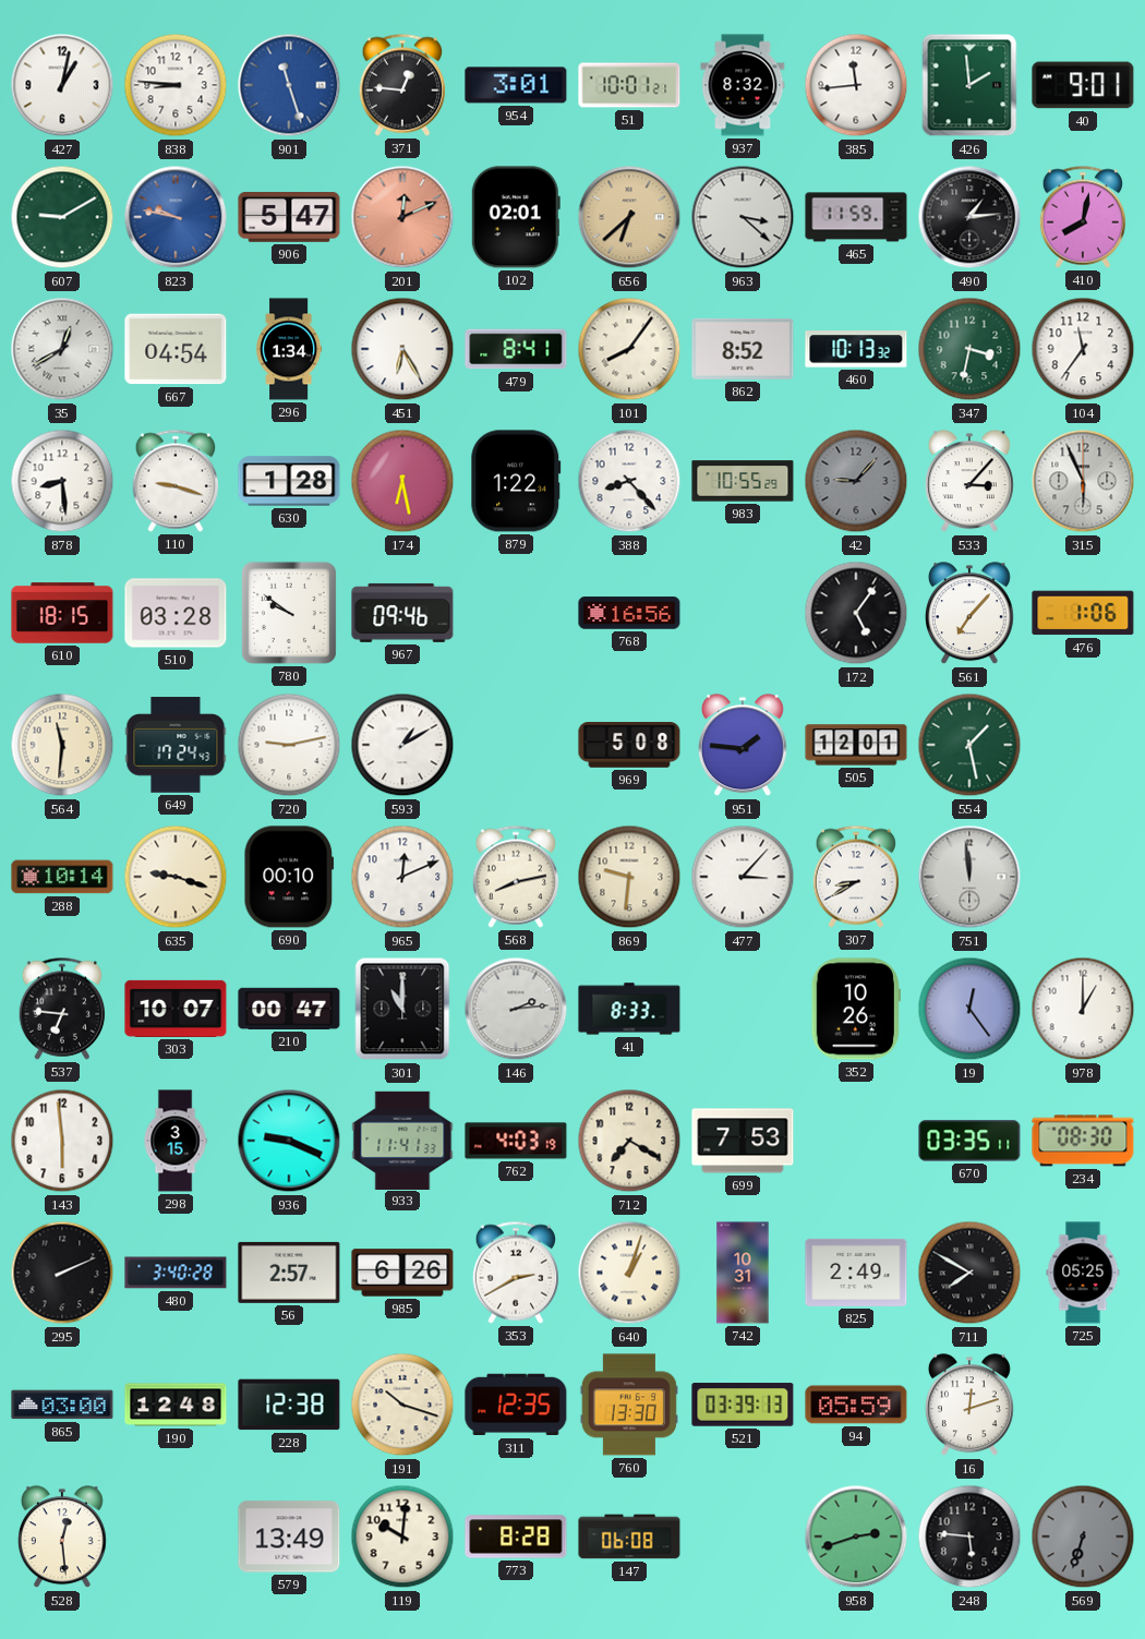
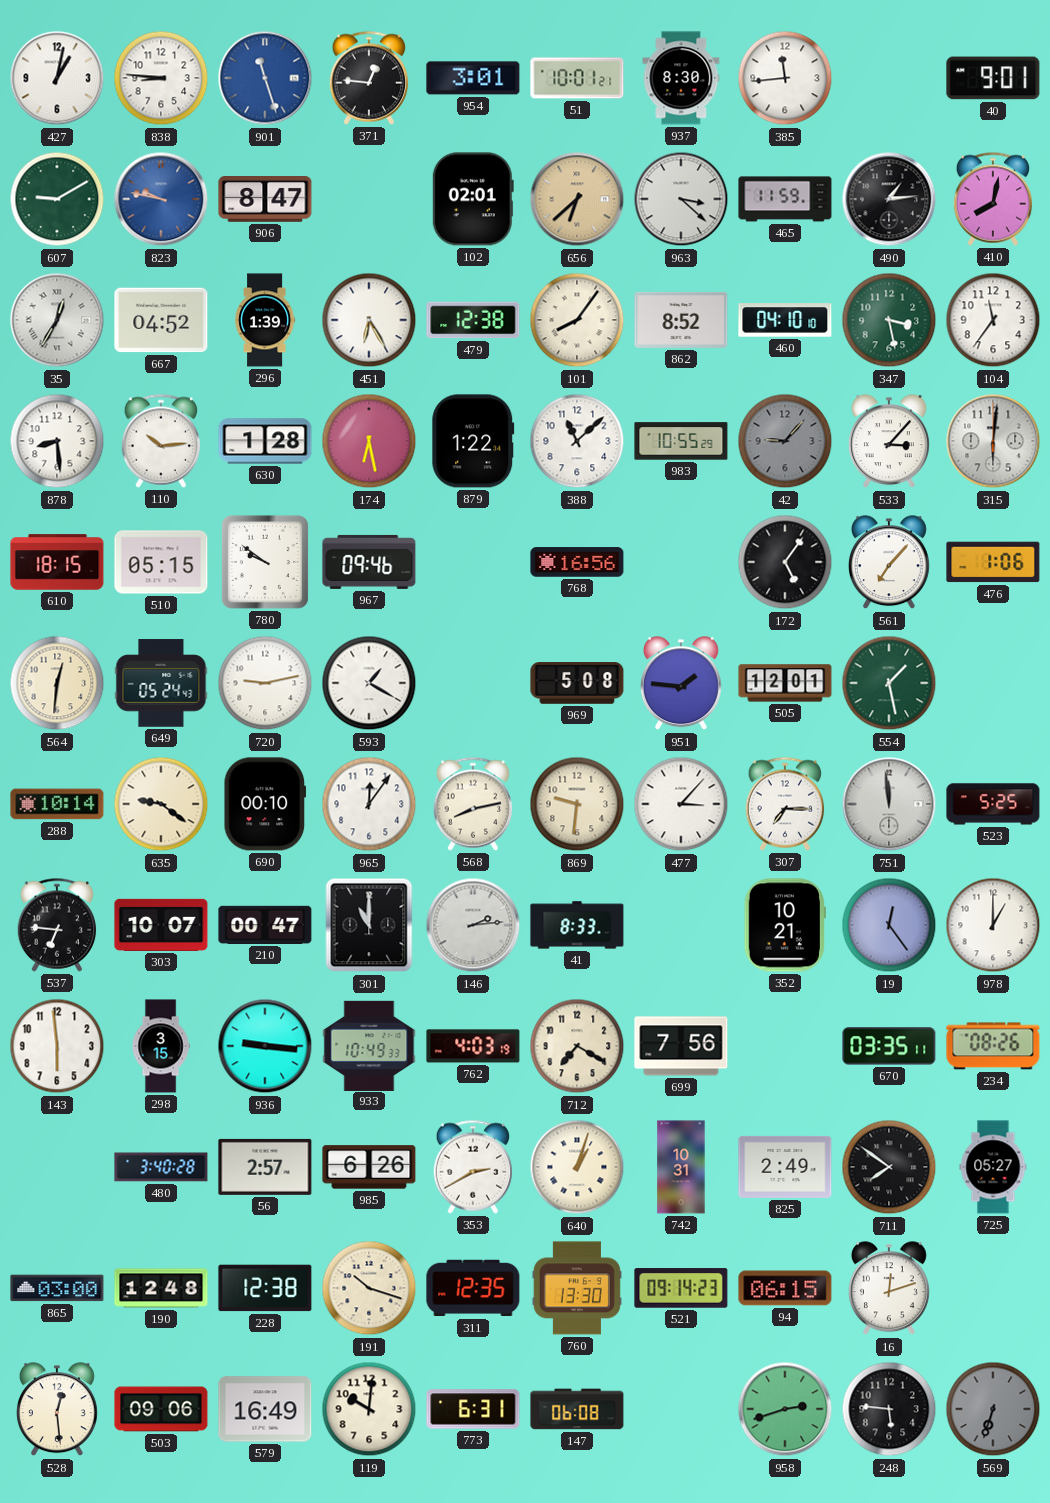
937: 8:32 -> 8:30
426: 1:59 -> none
906: 5:47 -> 8:47
201: 12:11 -> none
35: 12:40 -> 12:35
667: 04:54 -> 04:52
296: 1:34 -> 1:39
479: 8:41 -> 12:38
460: 10:13 -> 04:10
347: 3:32 -> 3:28
110: 9:18 -> 10:14
388: 8:23 -> 11:08
315: 5:56 -> 6:01
510: 03:28 -> 05:15
564: 11:31 -> 12:31
649: 17:24 -> 05:24
593: 1:10 -> 1:20
635: 9:18 -> 9:21
965: 12:11 -> 12:06
307: 8:40 -> 7:15
523: none -> 5:25
352: 10:26 -> 10:21
936: 9:19 -> 9:16
933: 11:41 -> 10:49
699: 7:53 -> 7:56
234: 08:30 -> 08:26
295: 2:11 -> none
711: 7:50 -> 7:51
725: 05:25 -> 05:27
521: 03:39 -> 09:14
94: 05:59 -> 06:15
503: none -> 09:06
579: 13:49 -> 16:49
773: 8:28 -> 6:31
